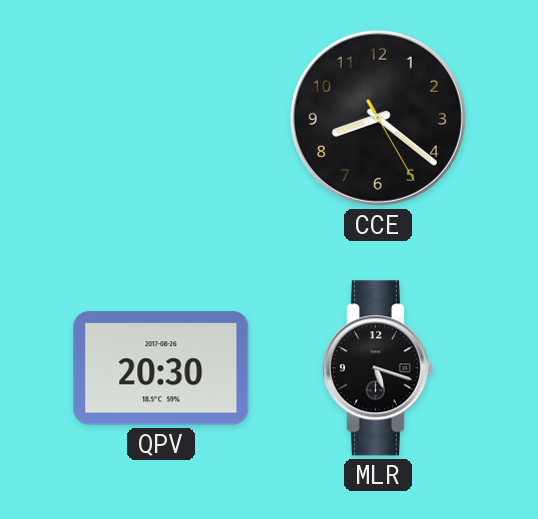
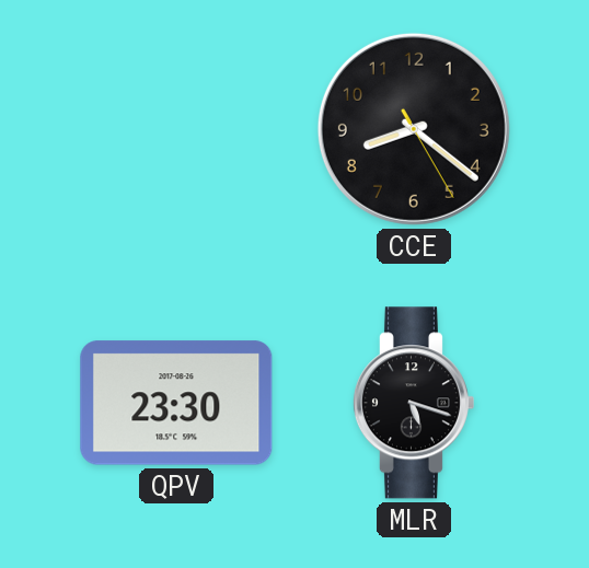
QPV: 20:30 -> 23:30
